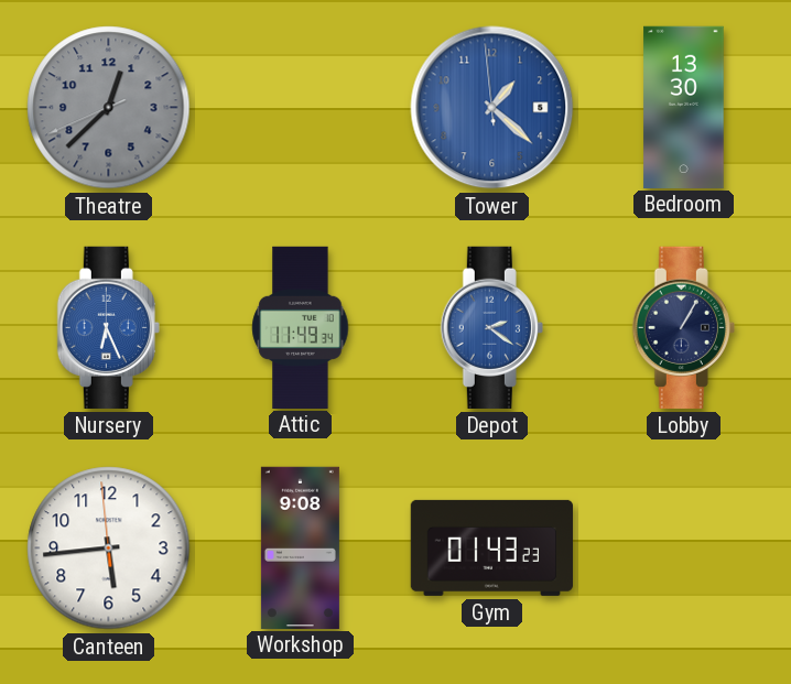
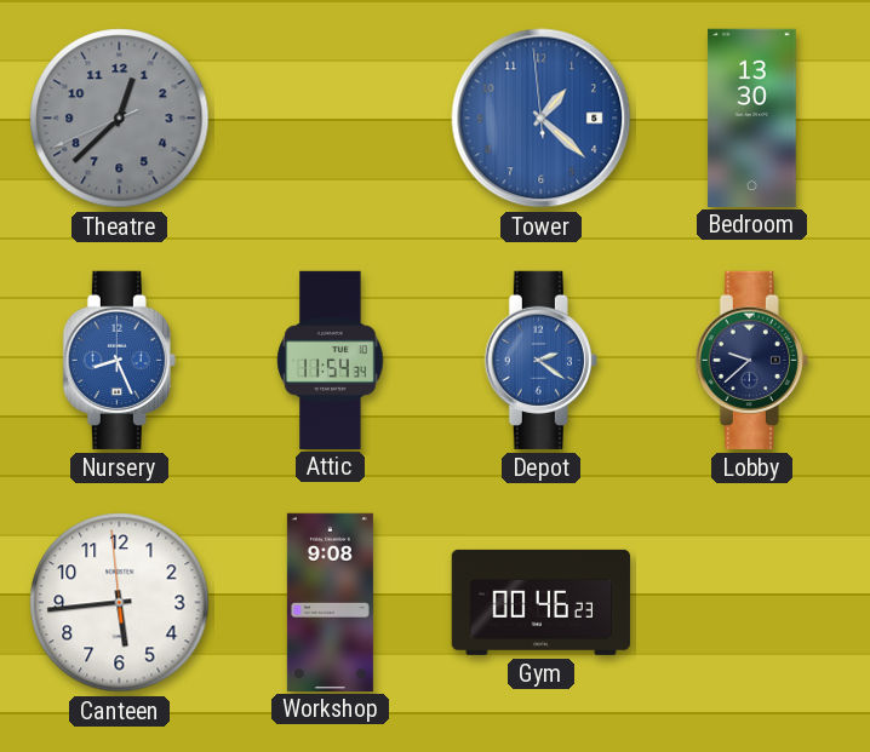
Nursery: 6:26 -> 8:26
Attic: 11:49 -> 11:54
Lobby: 1:05 -> 9:38
Gym: 01:43 -> 00:46
